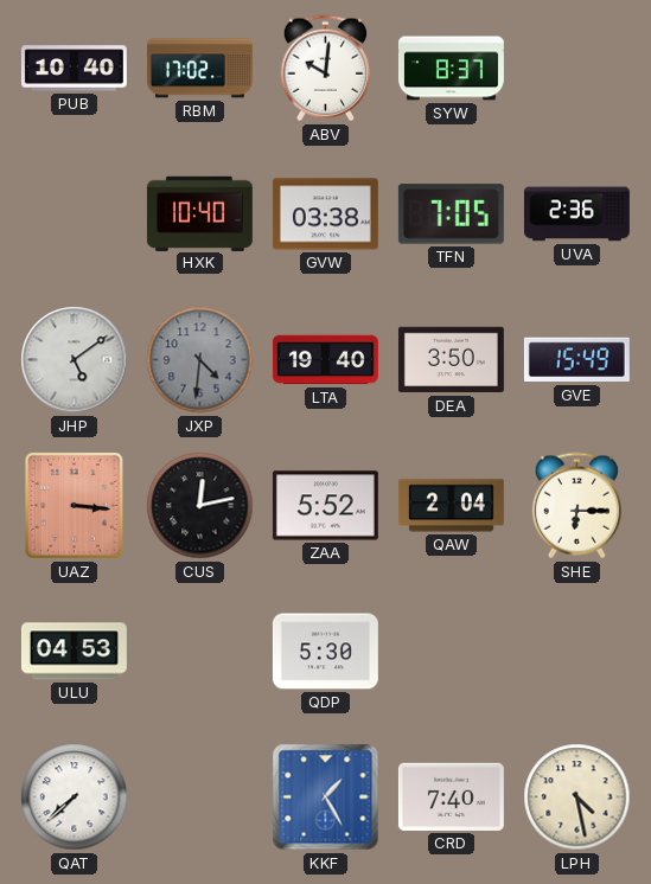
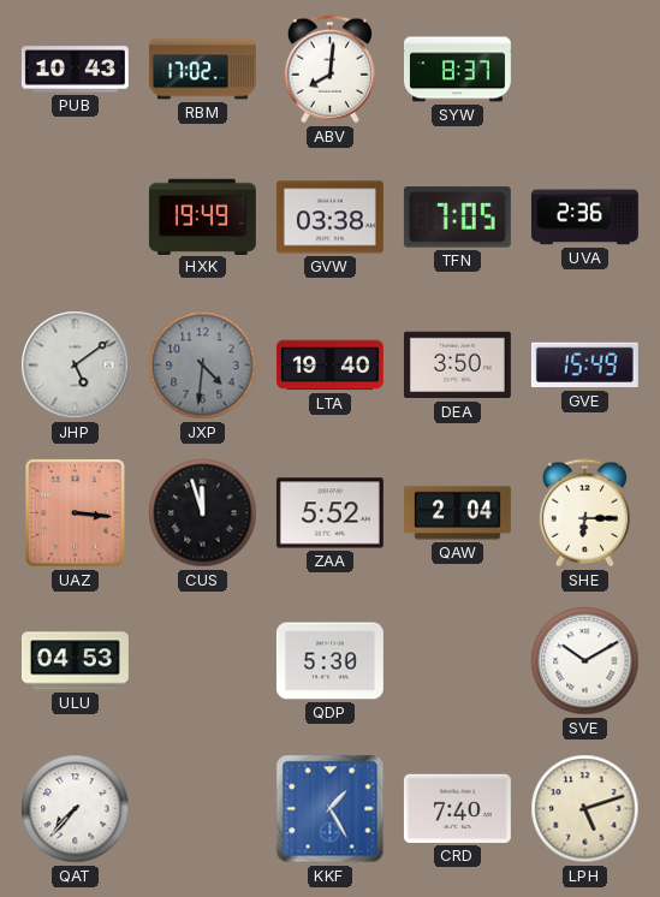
PUB: 10:40 -> 10:43
ABV: 10:01 -> 8:01
HXK: 10:40 -> 19:49
CUS: 12:13 -> 11:57
SVE: none -> 10:10
QAT: 7:38 -> 7:37
LPH: 4:28 -> 5:12
